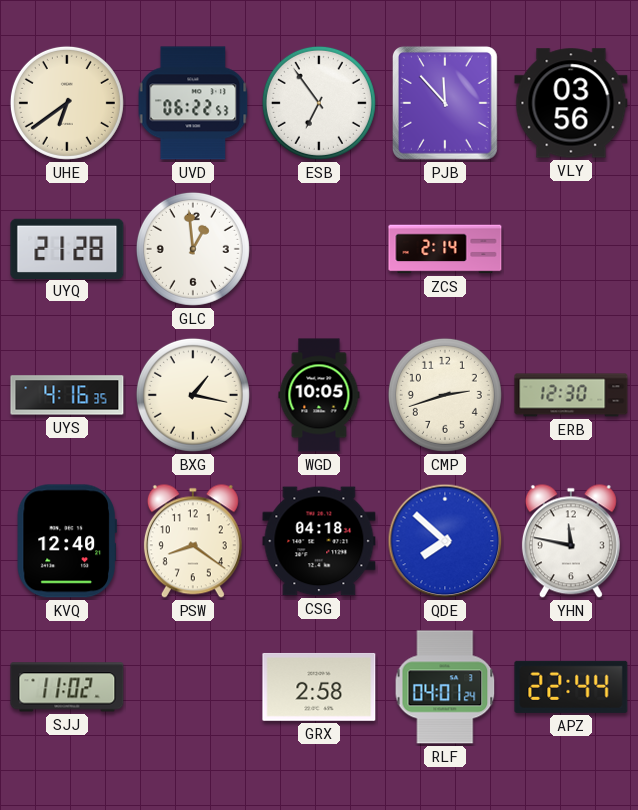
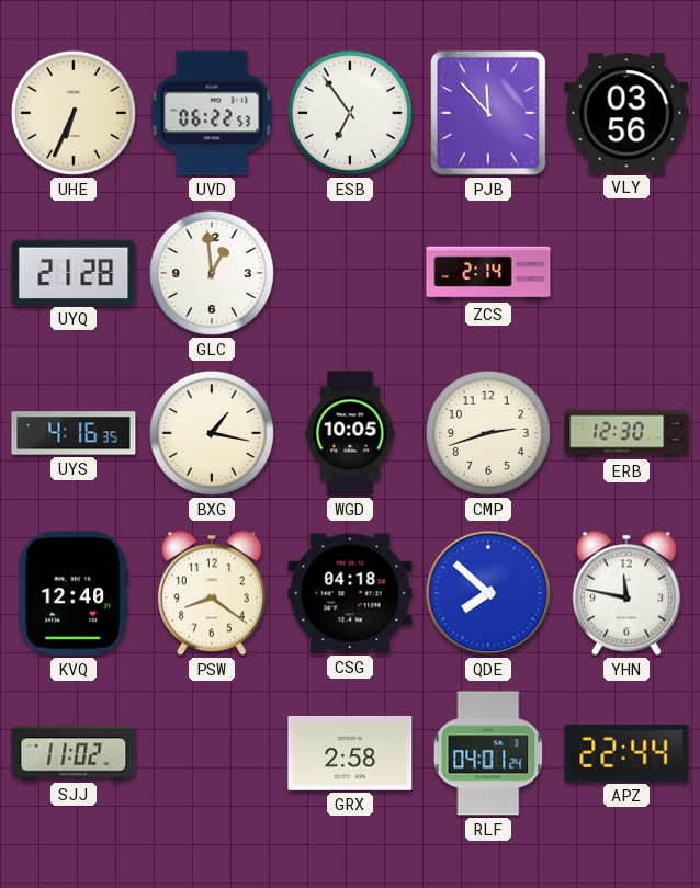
UHE: 6:39 -> 6:34
